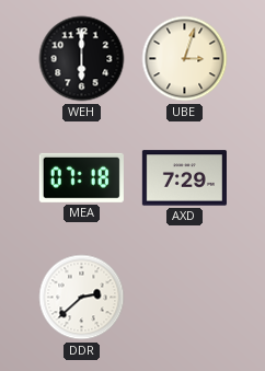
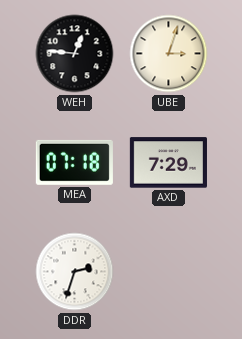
WEH: 6:00 -> 12:46
DDR: 2:38 -> 2:33
